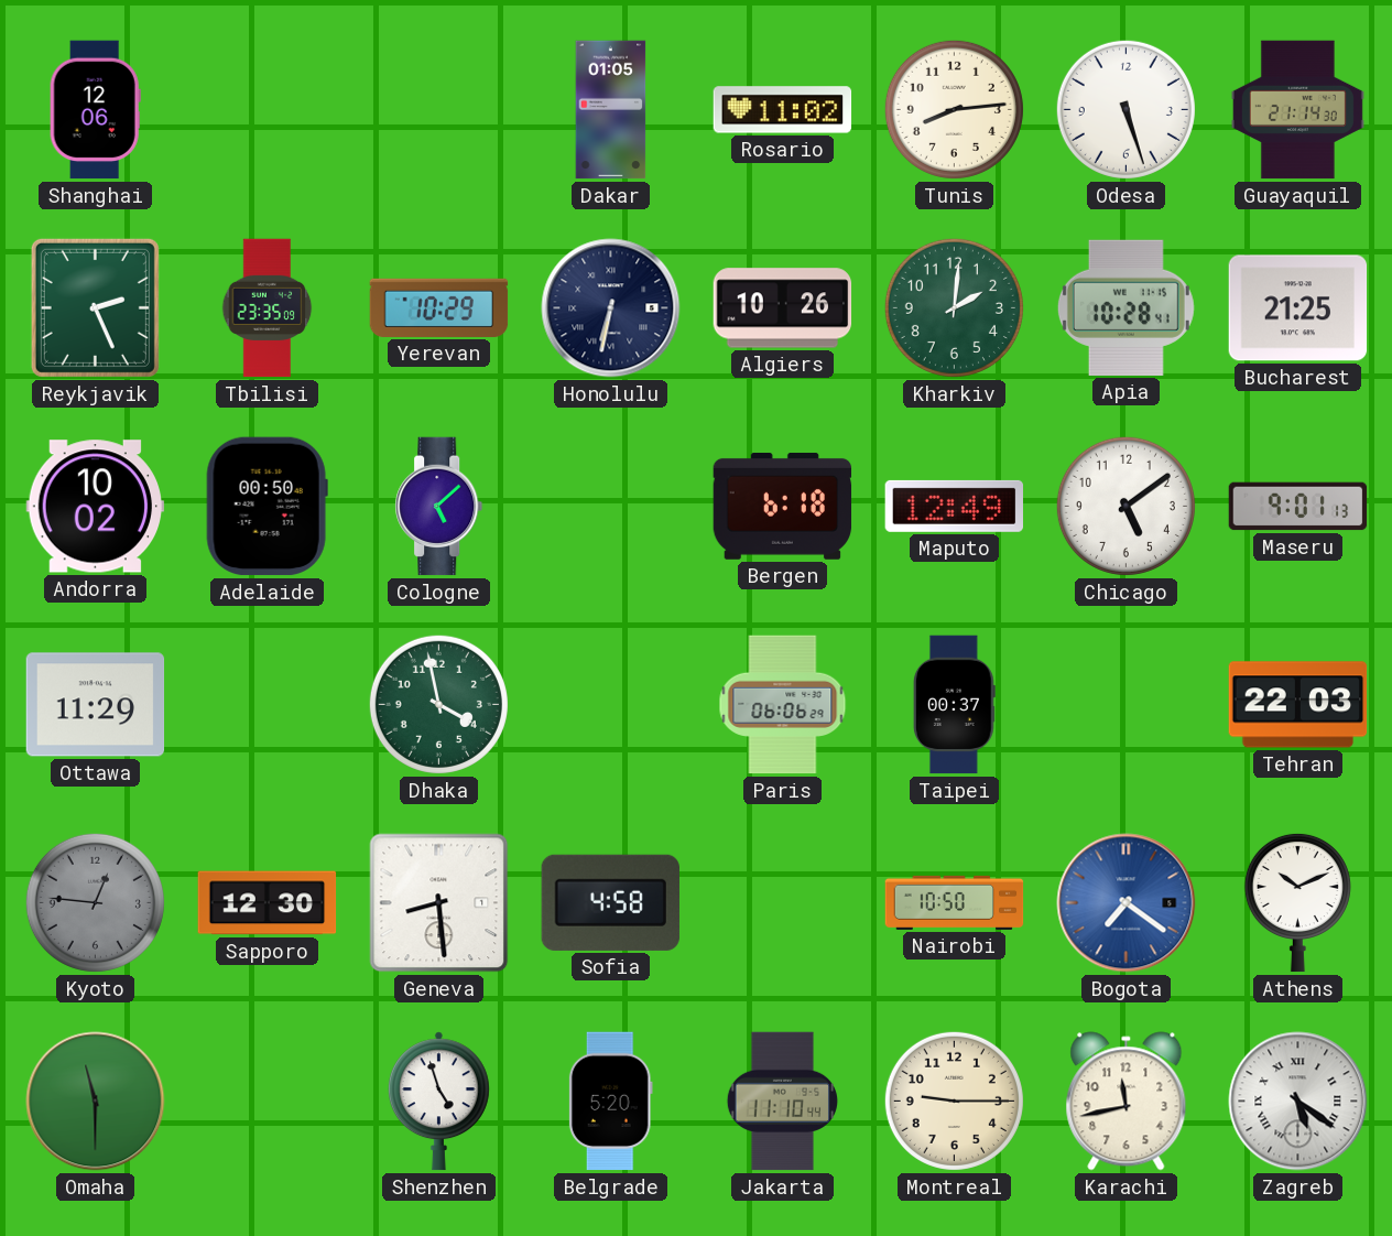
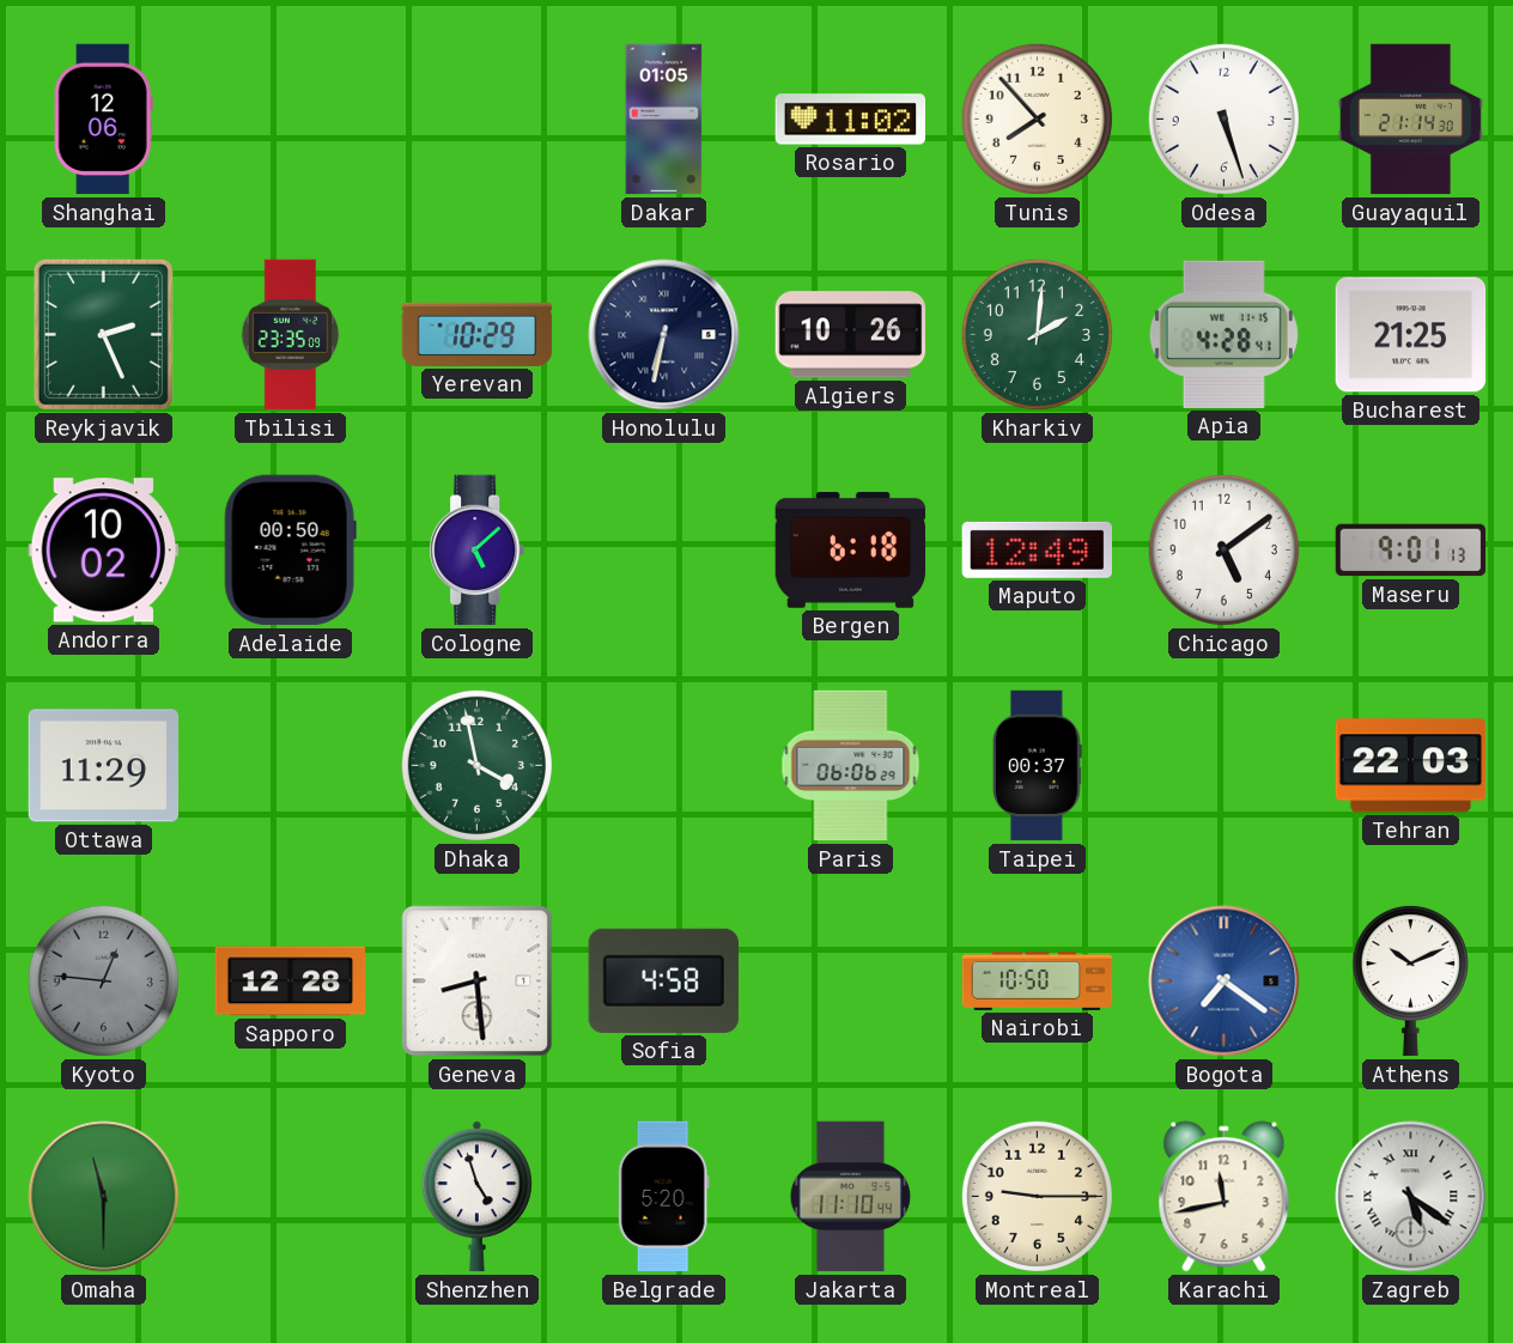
Tunis: 8:14 -> 7:53
Apia: 10:28 -> 4:28
Sapporo: 12:30 -> 12:28
